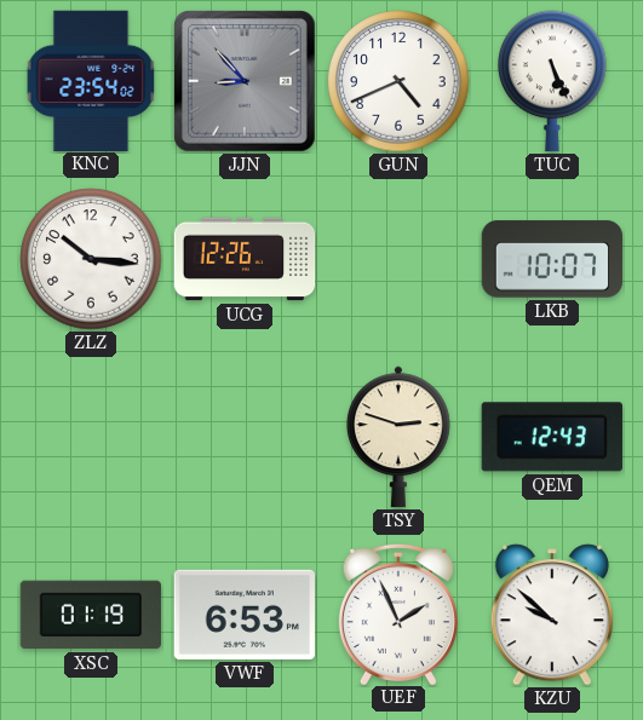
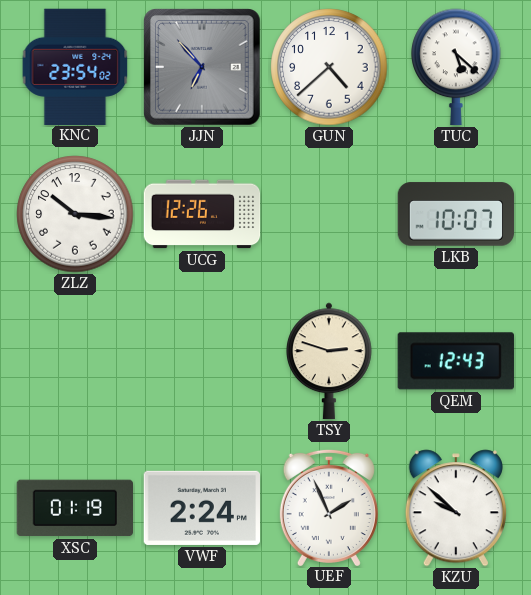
JJN: 8:53 -> 6:53
GUN: 4:41 -> 4:38
TUC: 5:26 -> 5:22
VWF: 6:53 -> 2:24
